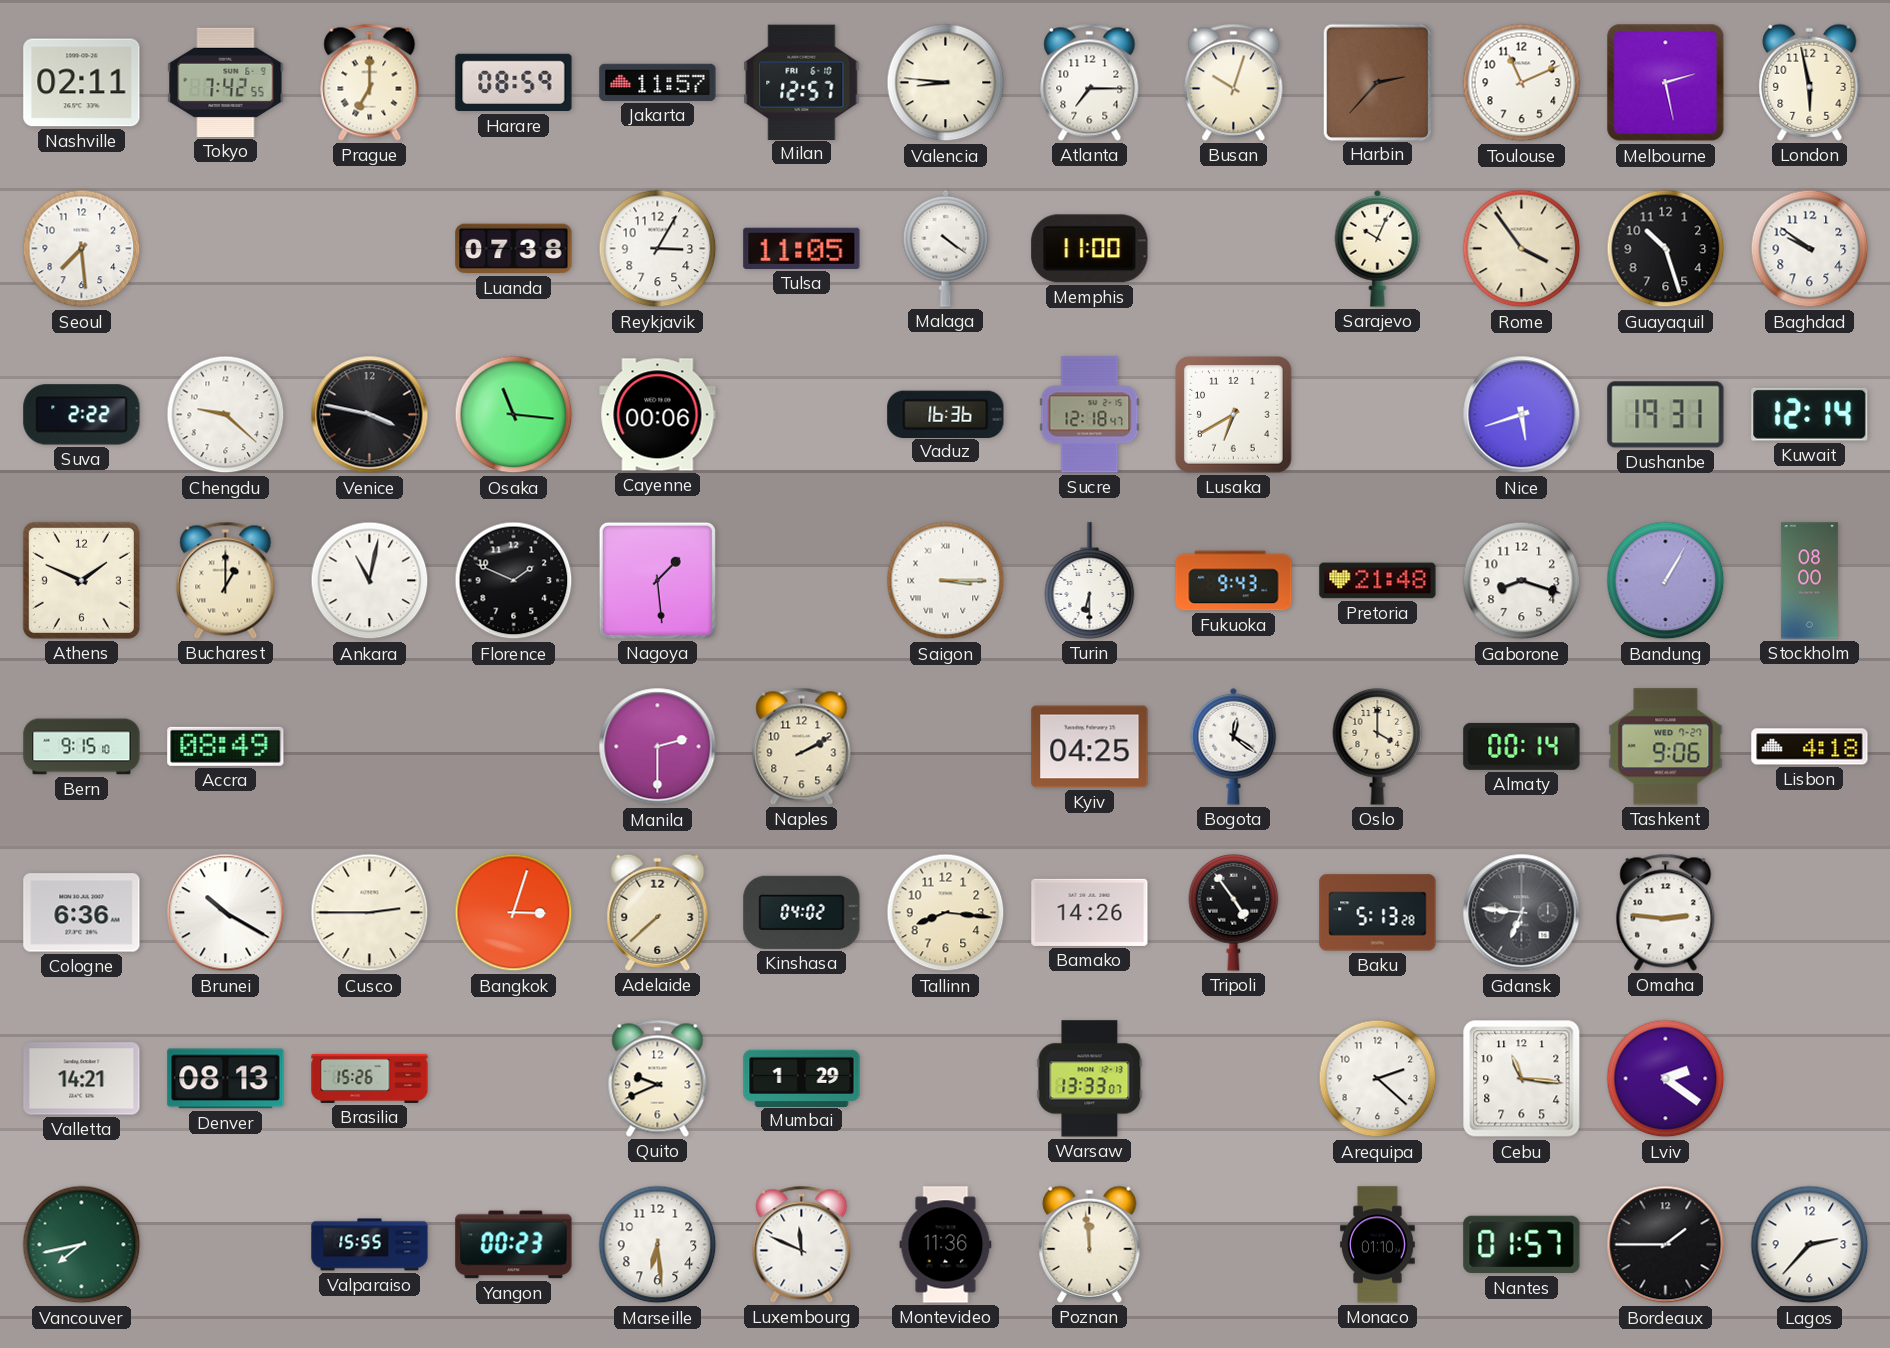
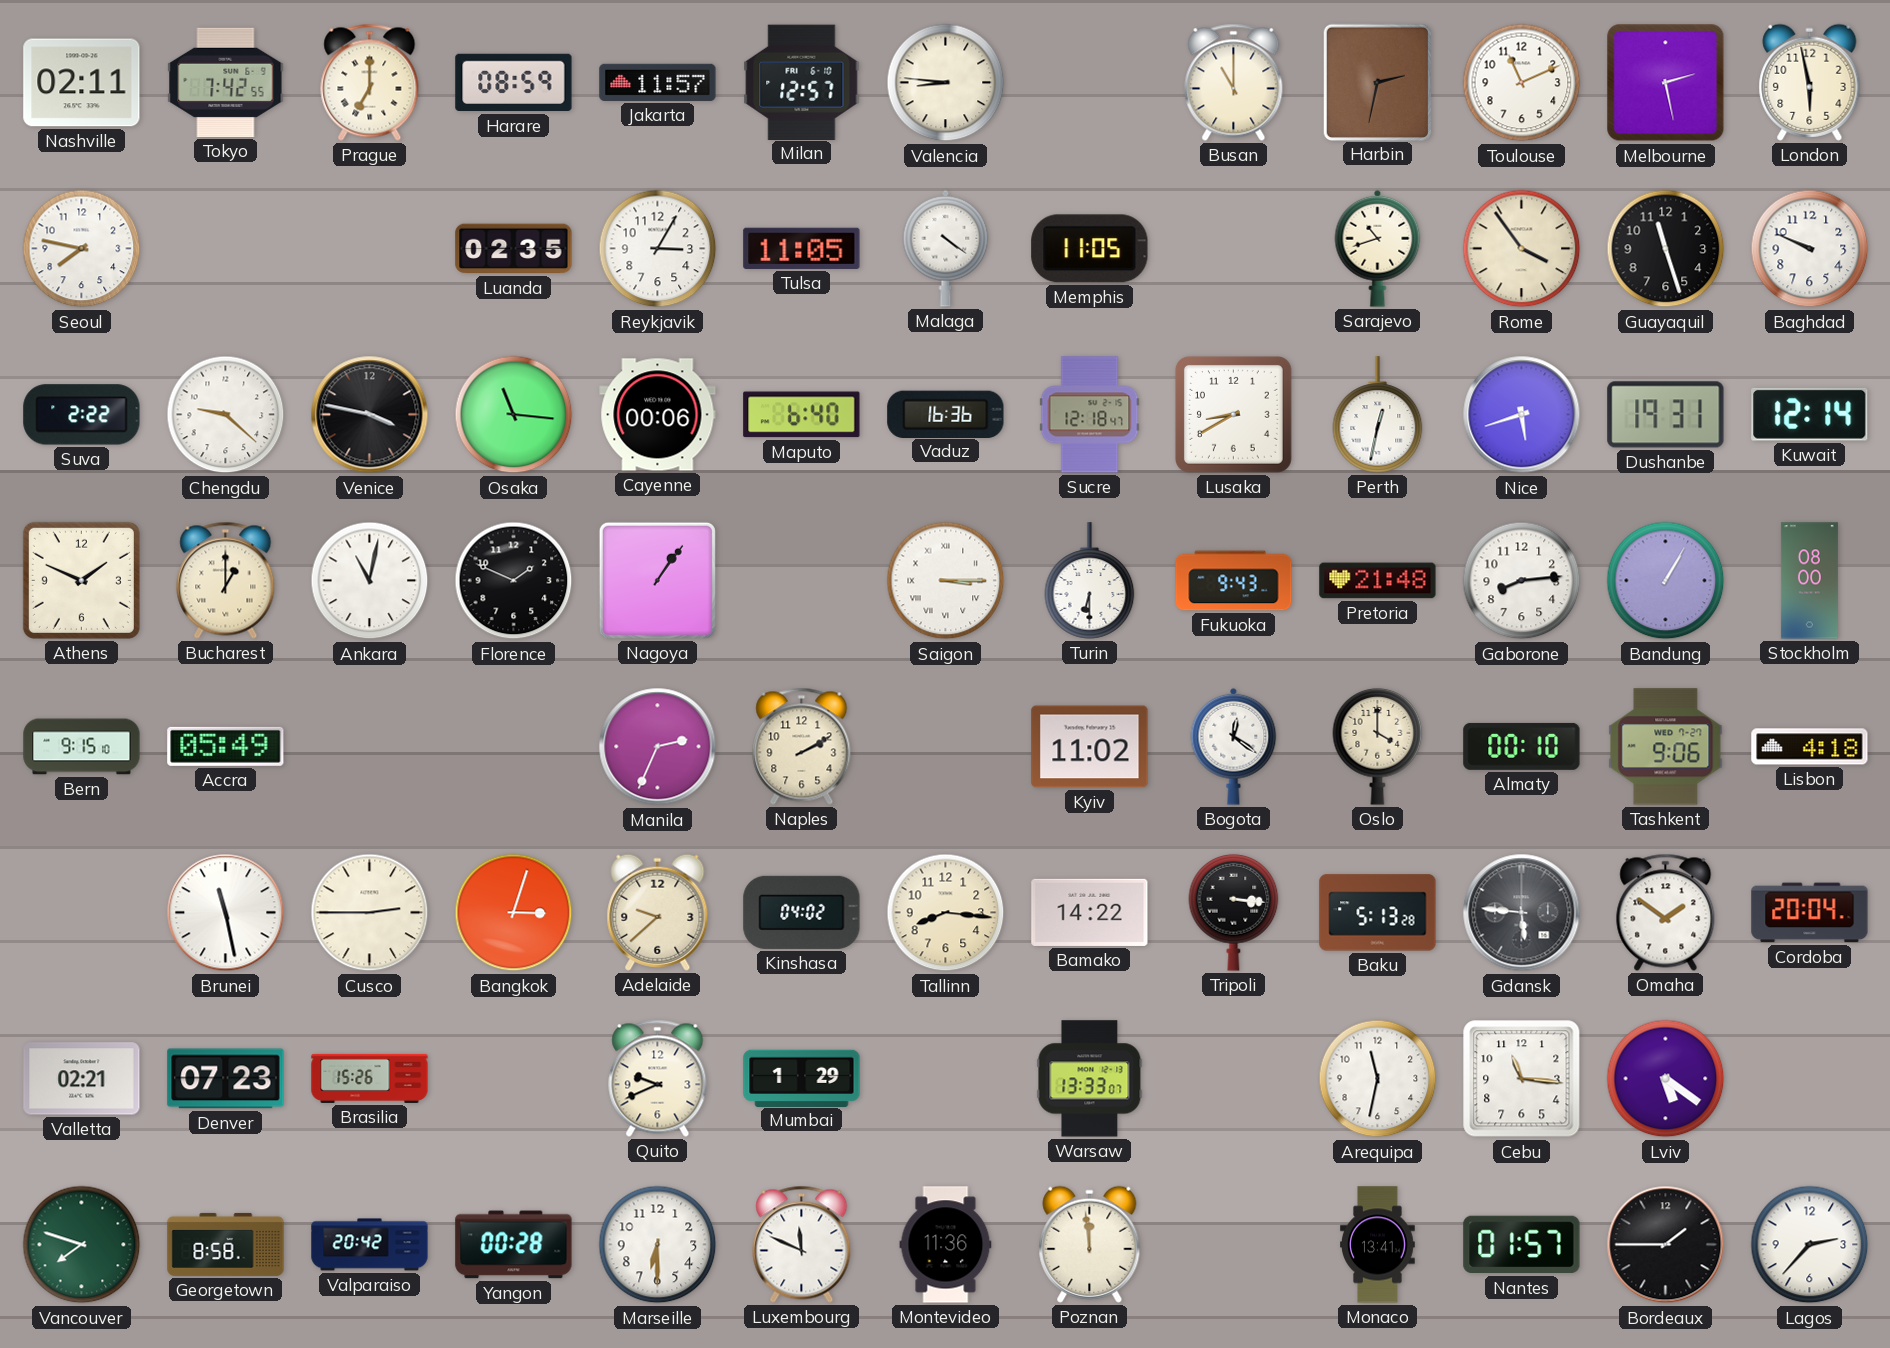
Atlanta: 7:15 -> none
Busan: 10:03 -> 11:00
Harbin: 2:37 -> 2:32
Seoul: 7:29 -> 7:47
Luanda: 07:38 -> 02:35
Memphis: 11:00 -> 11:05
Sarajevo: 10:04 -> 10:42
Guayaquil: 10:27 -> 11:27
Baghdad: 9:51 -> 9:49
Maputo: none -> 6:40
Lusaka: 6:40 -> 8:40
Perth: none -> 12:32
Nagoya: 1:29 -> 1:06
Gaborone: 8:18 -> 8:14
Accra: 08:49 -> 05:49
Manila: 2:30 -> 2:34
Kyiv: 04:25 -> 11:02
Almaty: 00:14 -> 00:10
Cologne: 6:36 -> none
Brunei: 10:20 -> 11:28
Adelaide: 7:38 -> 9:38
Bamako: 14:26 -> 14:22
Tripoli: 4:54 -> 3:16
Gdansk: 6:46 -> 5:46
Omaha: 2:46 -> 1:51
Cordoba: none -> 20:04
Valletta: 14:21 -> 02:21
Denver: 08:13 -> 07:23
Arequipa: 2:22 -> 11:32
Lviv: 2:21 -> 5:21
Vancouver: 7:43 -> 7:48
Georgetown: none -> 8:58
Valparaiso: 15:55 -> 20:42
Yangon: 00:23 -> 00:28
Marseille: 6:29 -> 6:30
Monaco: 01:10 -> 13:41
